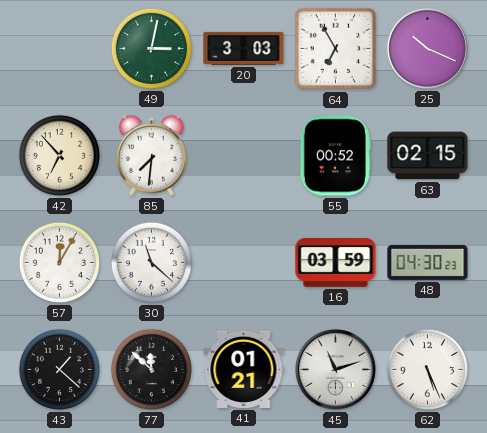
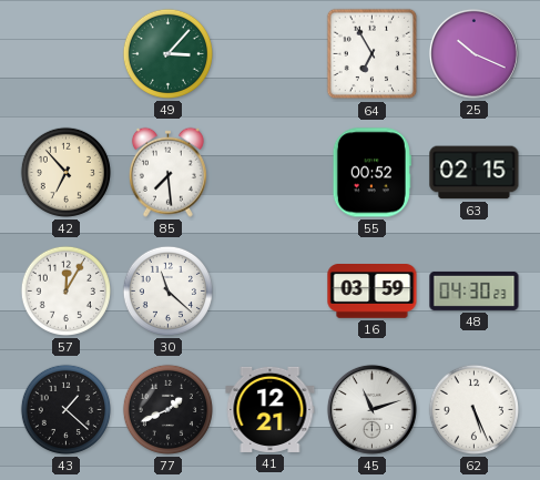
49: 3:02 -> 3:07
20: 3:03 -> none
85: 7:31 -> 7:29
77: 11:52 -> 1:41
41: 01:21 -> 12:21
